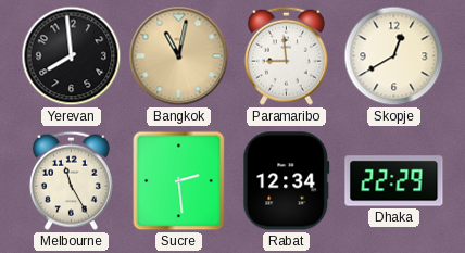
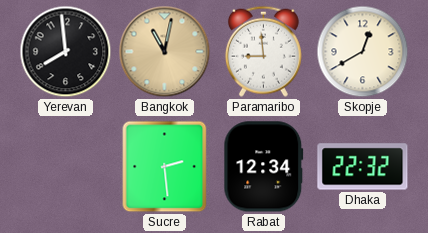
Melbourne: 11:25 -> none
Dhaka: 22:29 -> 22:32
